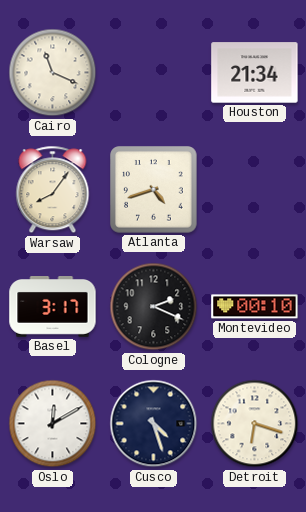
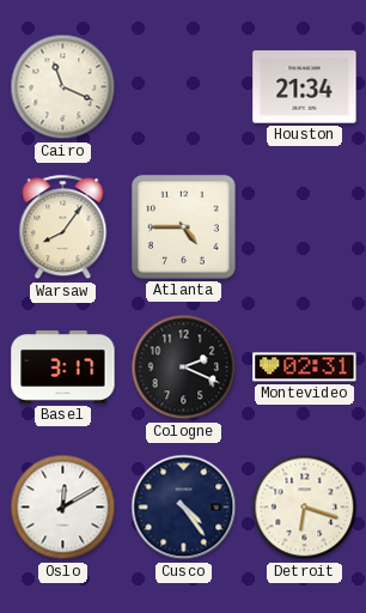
Atlanta: 4:42 -> 4:45
Montevideo: 00:10 -> 02:31
Cusco: 4:27 -> 4:24
